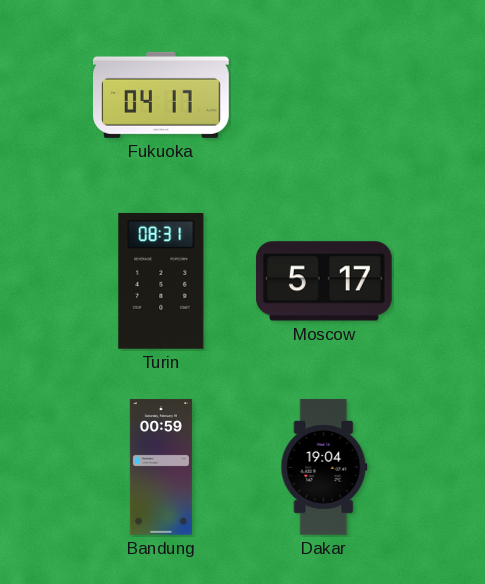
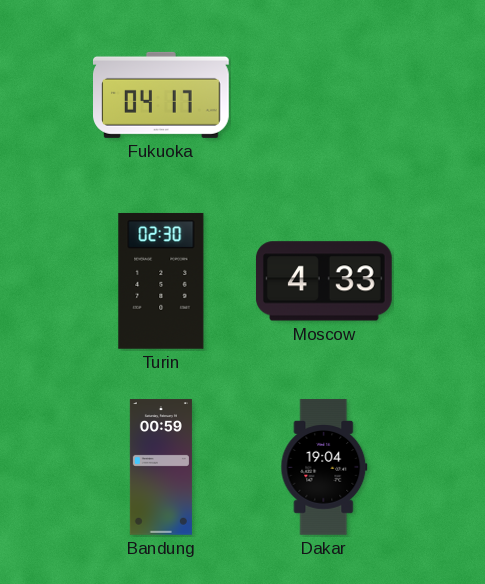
Turin: 08:31 -> 02:30
Moscow: 5:17 -> 4:33
